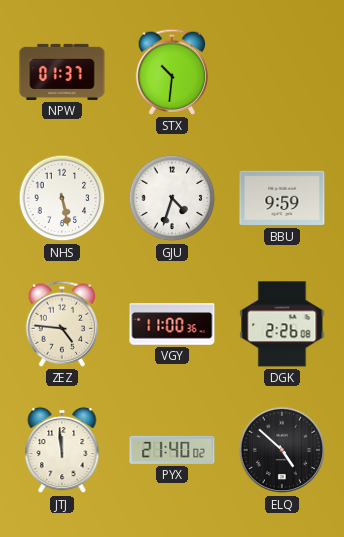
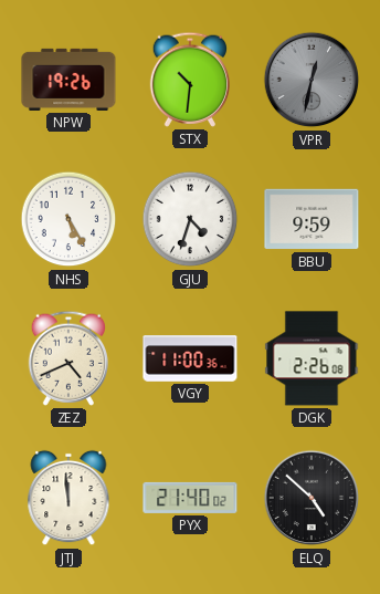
NPW: 01:37 -> 19:26
VPR: none -> 12:32
NHS: 5:28 -> 5:25
ZEZ: 4:46 -> 4:41
